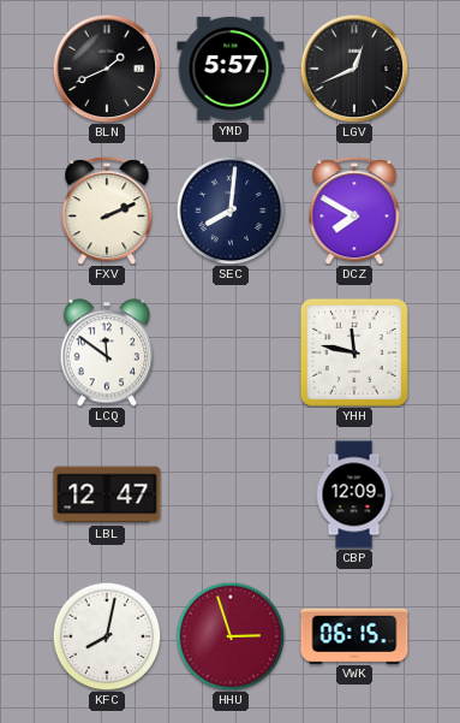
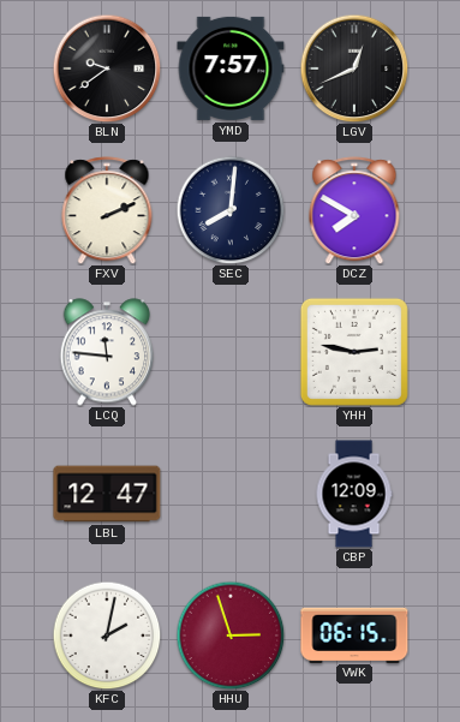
BLN: 1:41 -> 9:39
YMD: 5:57 -> 7:57
LCQ: 11:51 -> 11:46
YHH: 11:47 -> 2:47
KFC: 8:02 -> 2:02
